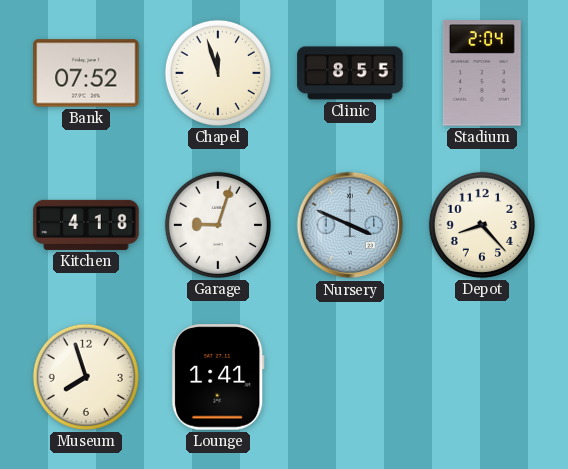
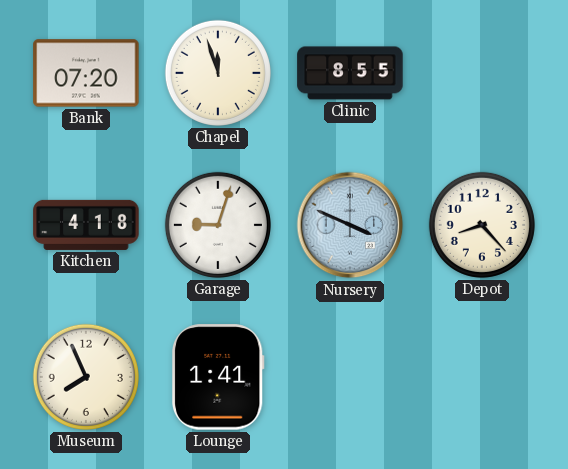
Bank: 07:52 -> 07:20
Stadium: 2:04 -> none
Museum: 7:57 -> 7:56
